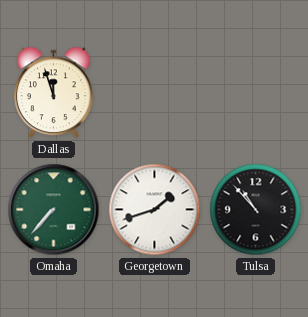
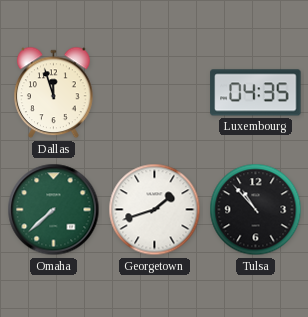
Luxembourg: none -> 04:35
Omaha: 7:37 -> 7:38
